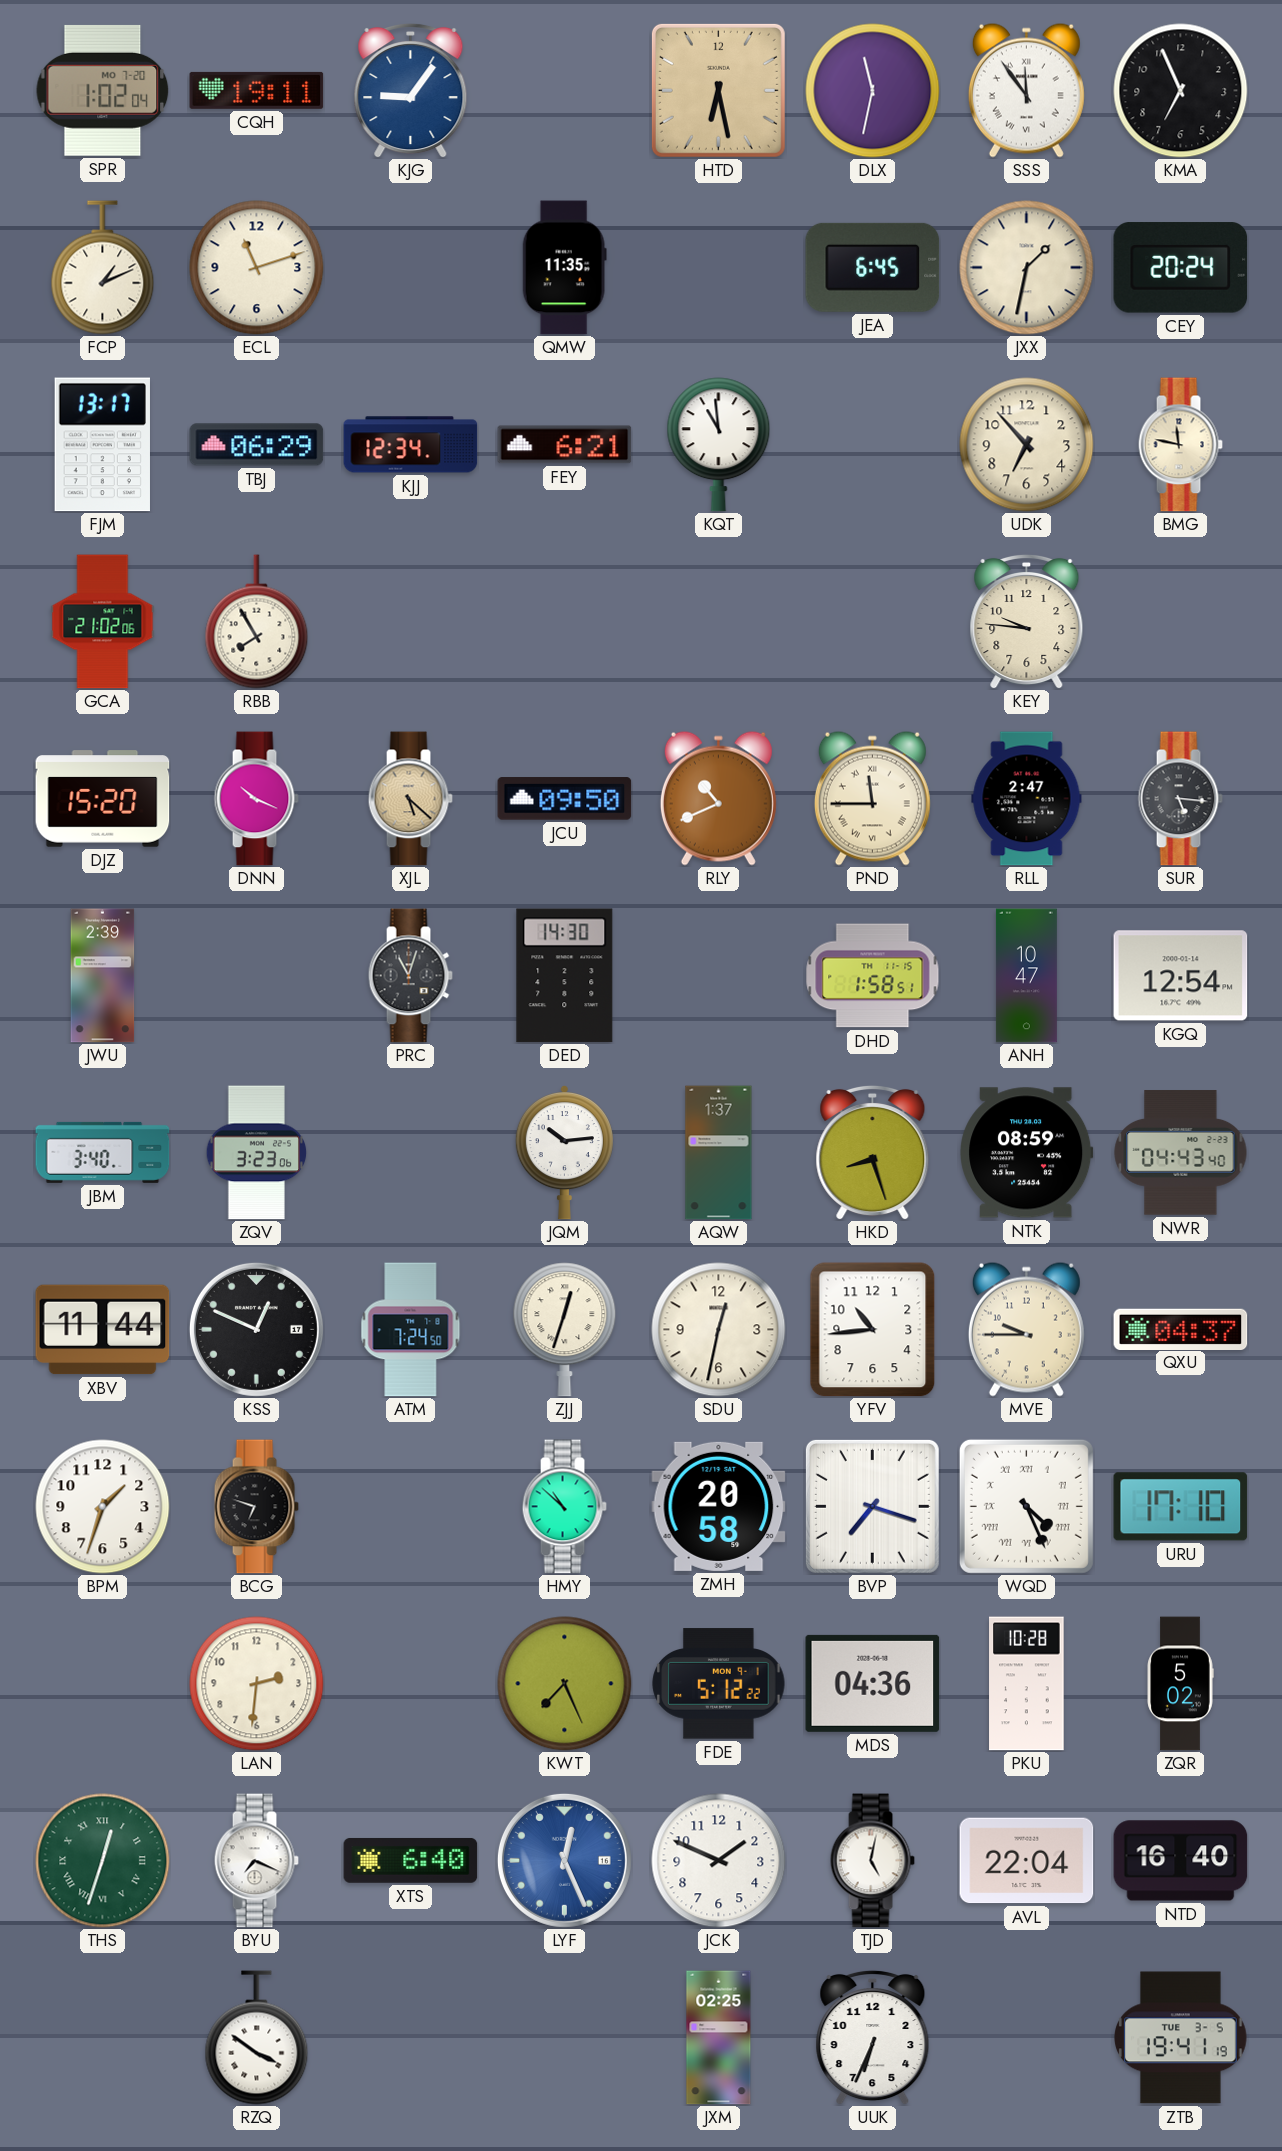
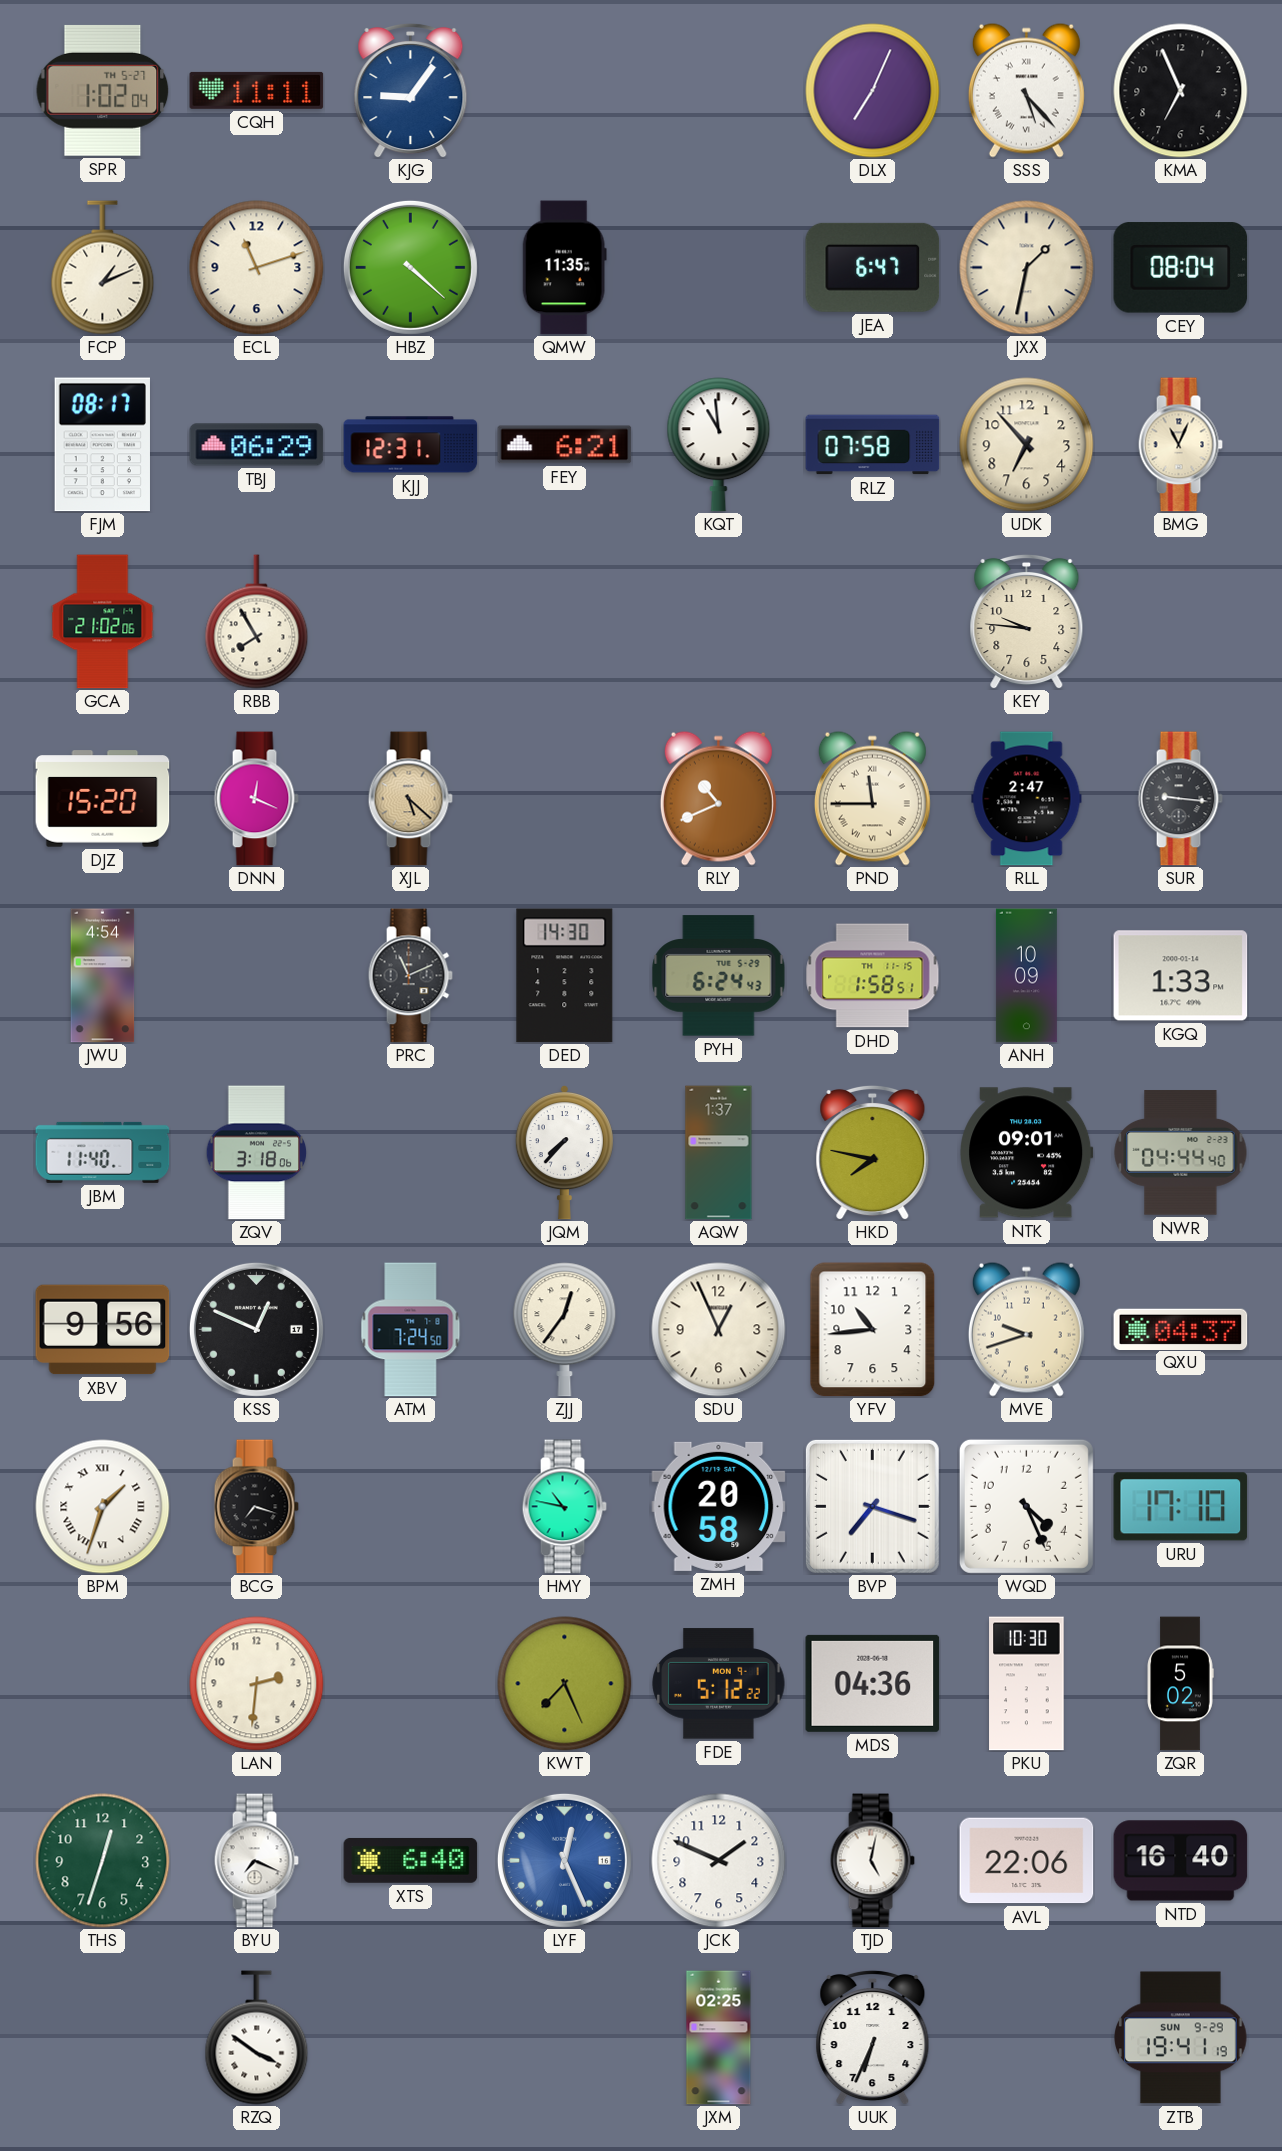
SPR date: MO 7-20 -> TH 5-27
CQH: 19:11 -> 11:11
HTD: 6:28 -> none
DLX: 11:32 -> 7:04
SSS: 11:54 -> 5:23
HBZ: none -> 4:22
JEA: 6:45 -> 6:47
CEY: 20:24 -> 08:04
FJM: 13:17 -> 08:17
KJJ: 12:34 -> 12:31
RLZ: none -> 07:58
BMG: 11:47 -> 11:04
DNN: 10:19 -> 12:19
JCU: 09:50 -> none
SUR: 5:16 -> 9:16
JWU: 2:39 -> 4:54
PRC: 11:03 -> 11:11
PYH: none -> 6:24
ANH: 10:47 -> 10:09
KGQ: 12:54 -> 1:33
JBM: 3:40 -> 11:40
ZQV: 3:23 -> 3:18
JQM: 10:14 -> 7:37
HKD: 8:27 -> 7:47
NTK: 08:59 -> 09:01
NWR: 04:43 -> 04:44
XBV: 11:44 -> 9:56
ZJJ: 12:33 -> 12:36
SDU: 12:32 -> 12:56
MVE: 9:45 -> 9:42
BPM numerals: Arabic -> Roman
BCG: 6:48 -> 7:18
HMY: 10:52 -> 10:47
WQD numerals: Roman -> Arabic
PKU: 10:28 -> 10:30
THS numerals: Roman -> Arabic
AVL: 22:04 -> 22:06
ZTB date: TUE 3-5 -> SUN 9-29
